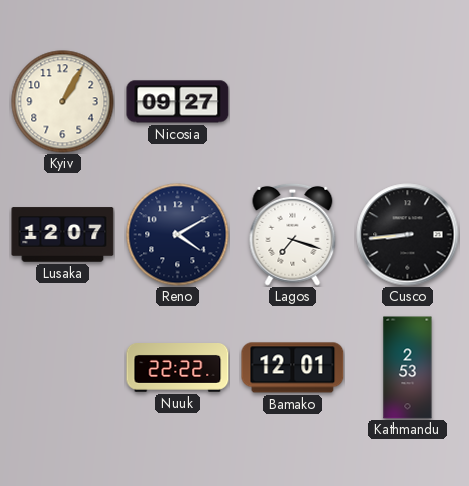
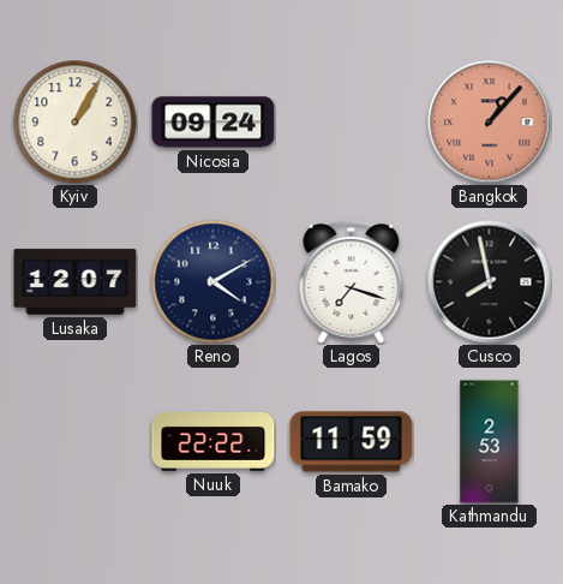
Nicosia: 09:27 -> 09:24
Bangkok: none -> 1:07
Cusco: 8:44 -> 7:58
Bamako: 12:01 -> 11:59
